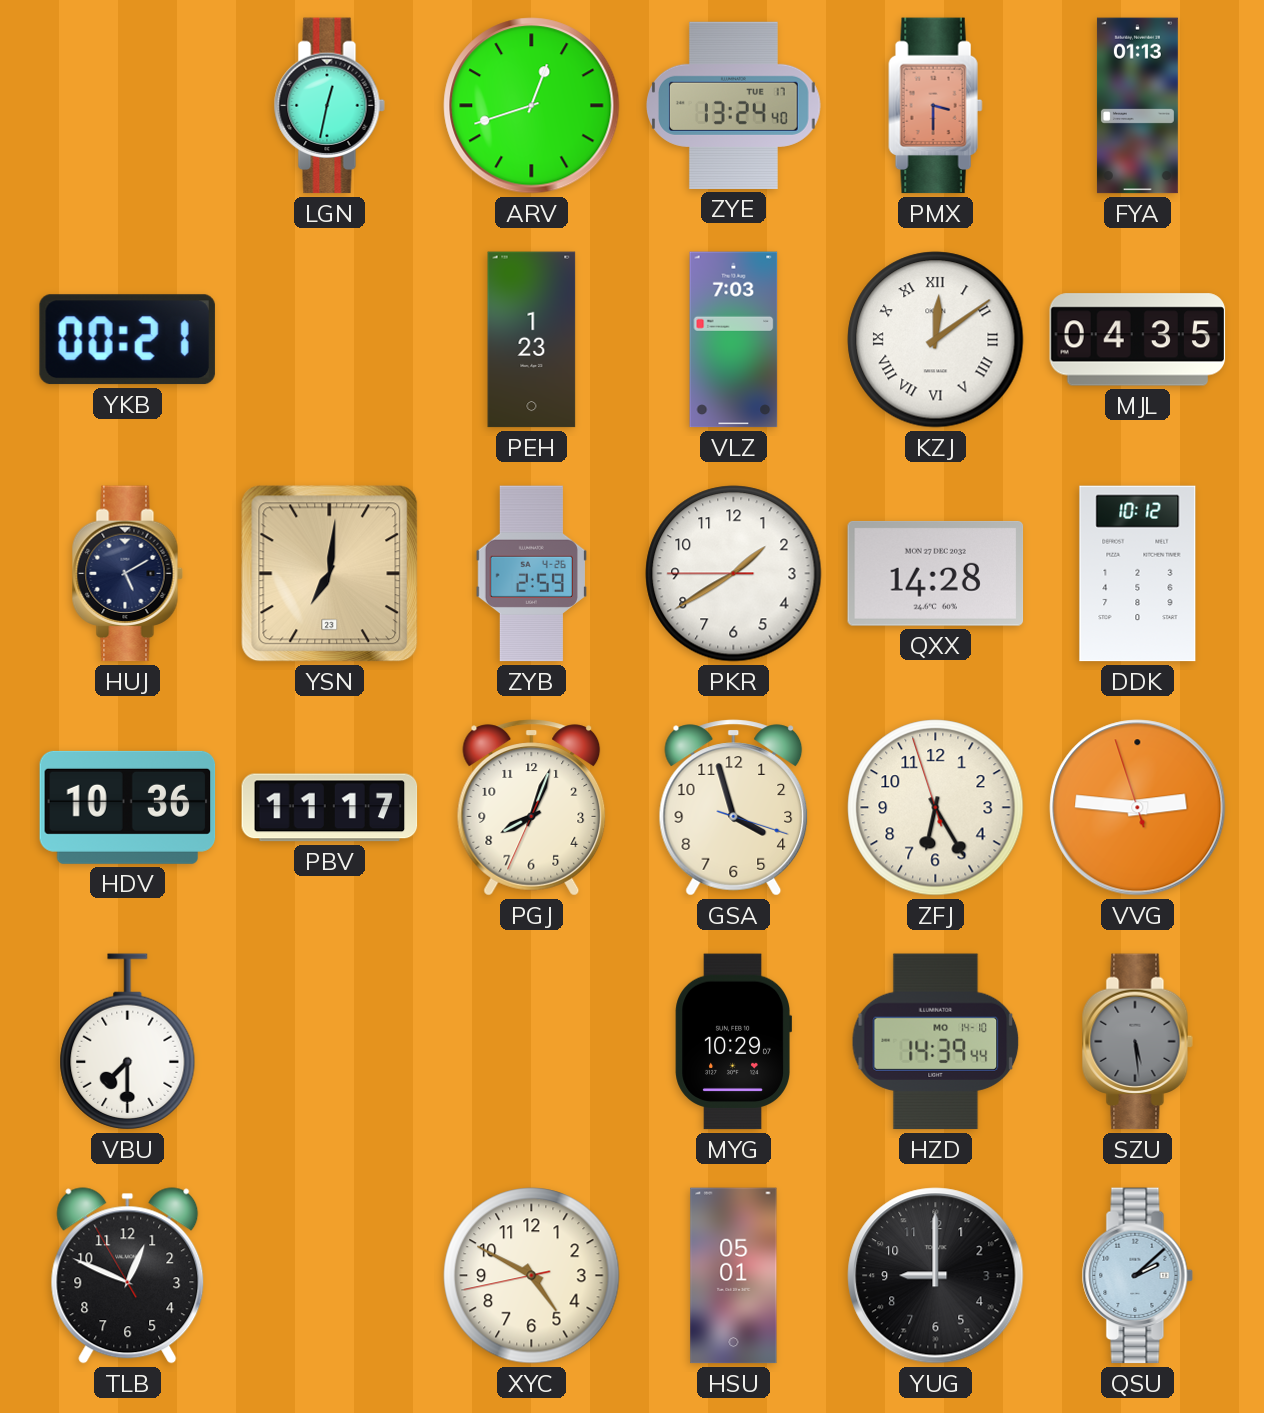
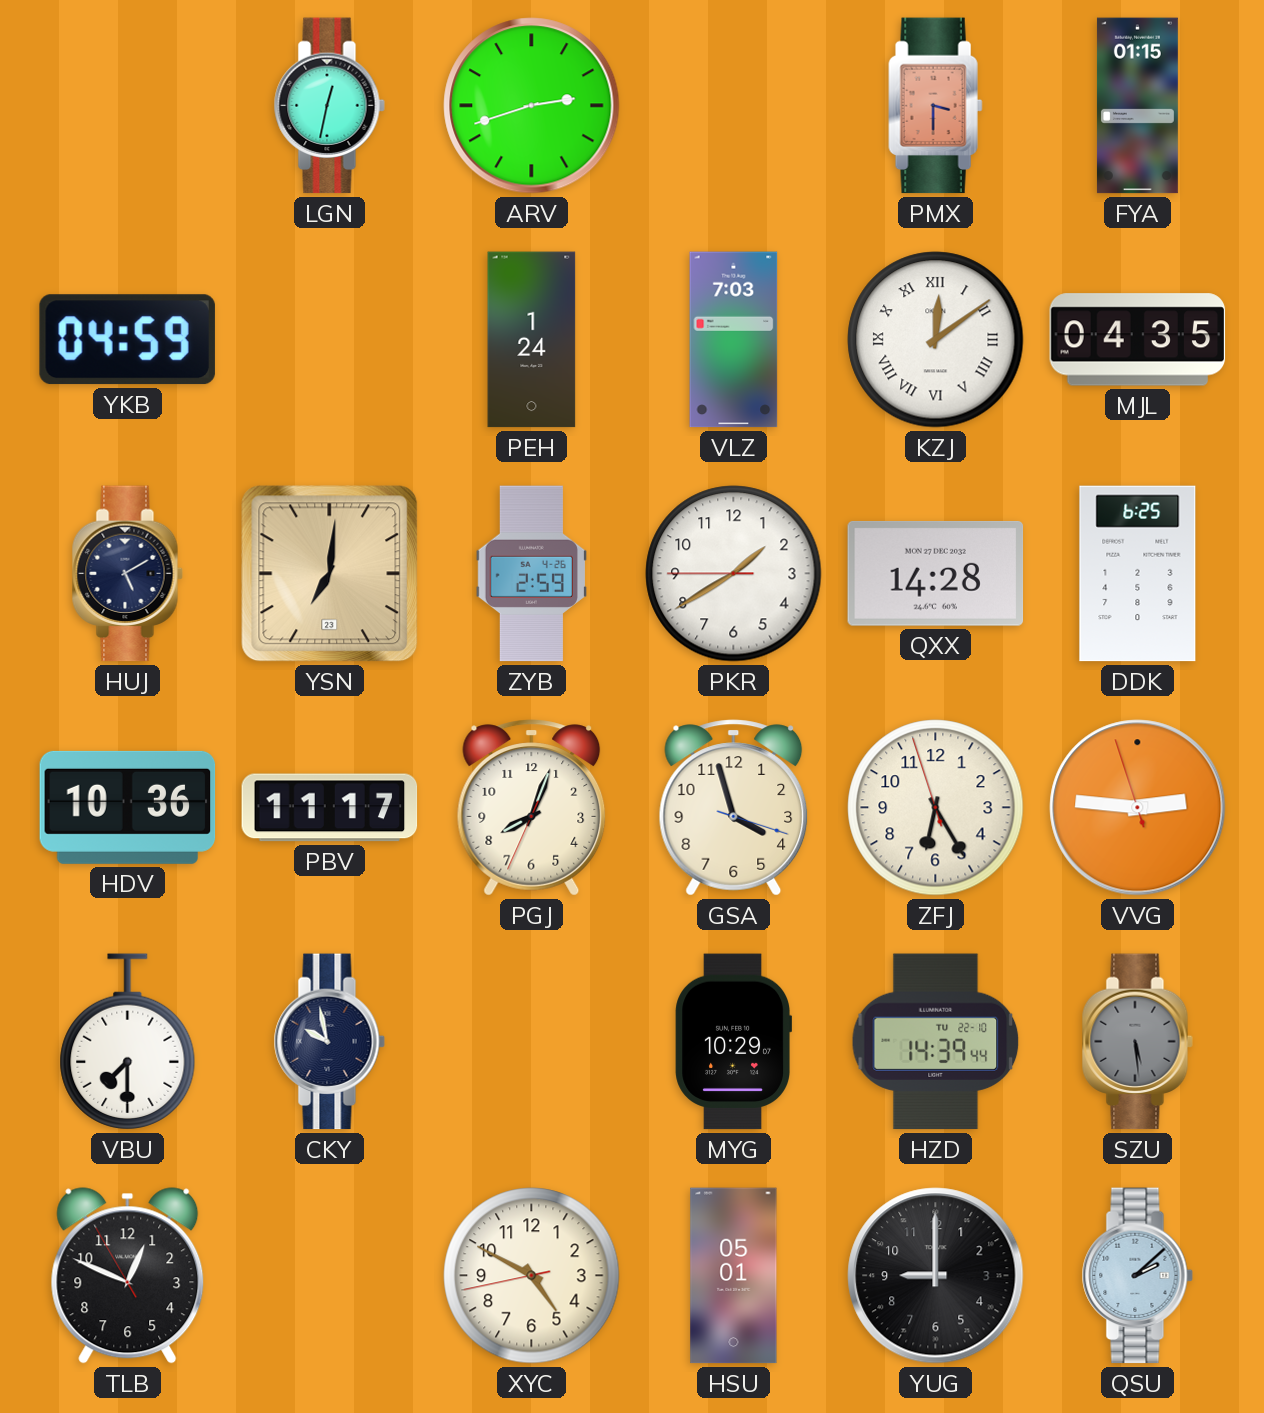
ARV: 12:42 -> 2:42
ZYE: 13:24 -> none
FYA: 01:13 -> 01:15
YKB: 00:21 -> 04:59
PEH: 1:23 -> 1:24
DDK: 10:12 -> 6:25
CKY: none -> 9:58
HZD date: MO 14-10 -> TU 22-10
